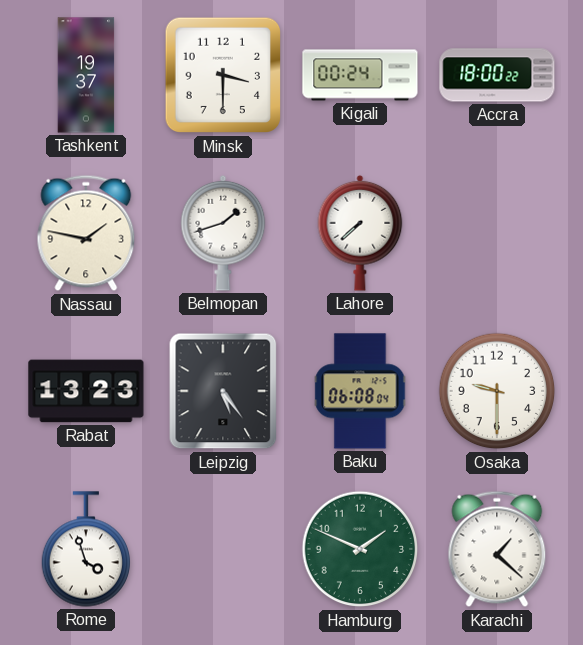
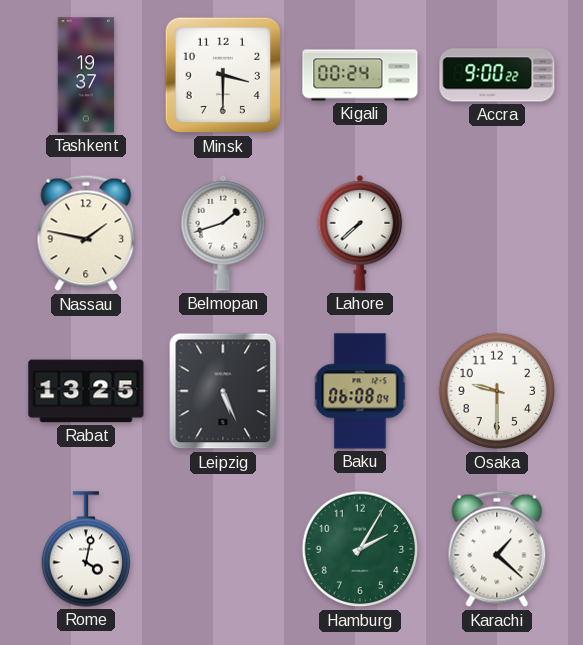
Accra: 18:00 -> 9:00
Rabat: 13:23 -> 13:25
Leipzig: 5:24 -> 5:26
Rome: 3:57 -> 4:02
Hamburg: 1:49 -> 2:05
